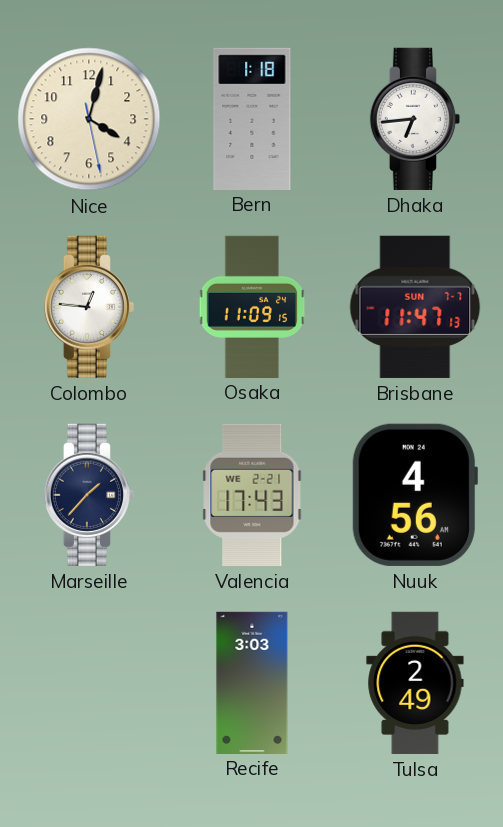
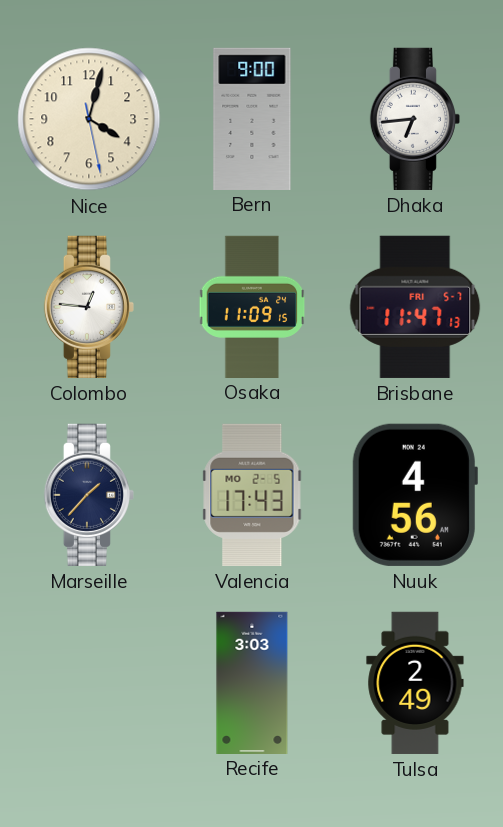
Bern: 1:18 -> 9:00
Brisbane date: SUN 7-7 -> FRI 5-7
Valencia date: WE 2-21 -> MO 2-5
